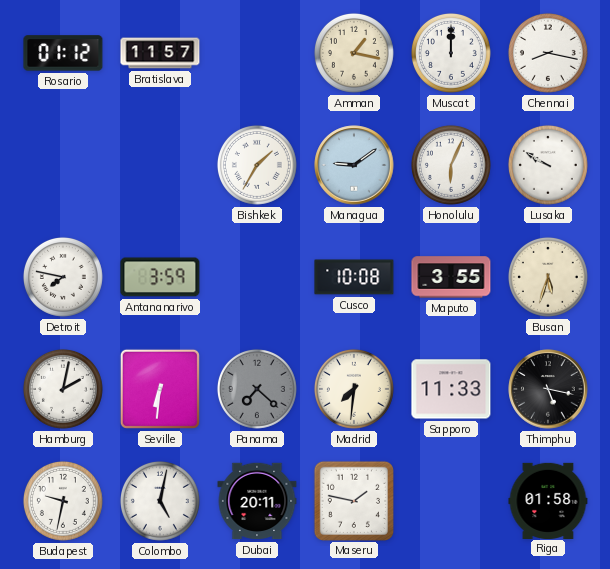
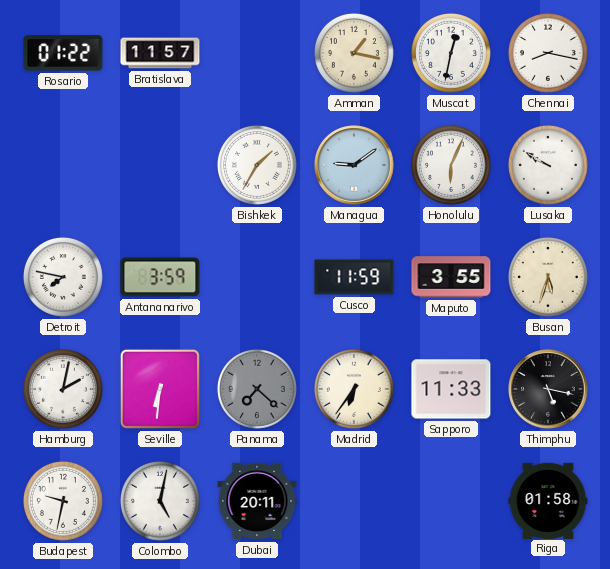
Rosario: 01:12 -> 01:22
Muscat: 12:00 -> 12:32
Cusco: 10:08 -> 11:59
Madrid: 7:31 -> 6:36
Maseru: 1:47 -> none
